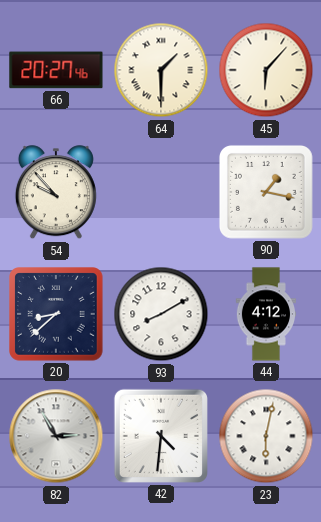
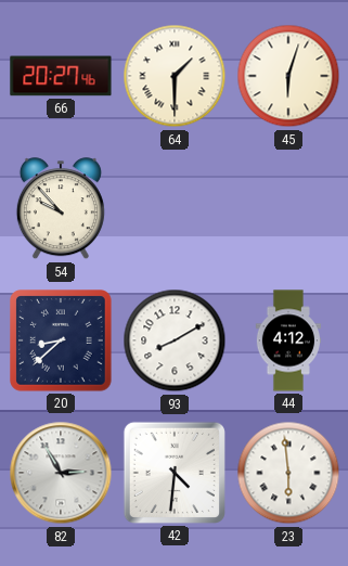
45: 6:07 -> 6:03
90: 1:17 -> none
23: 6:02 -> 5:59
